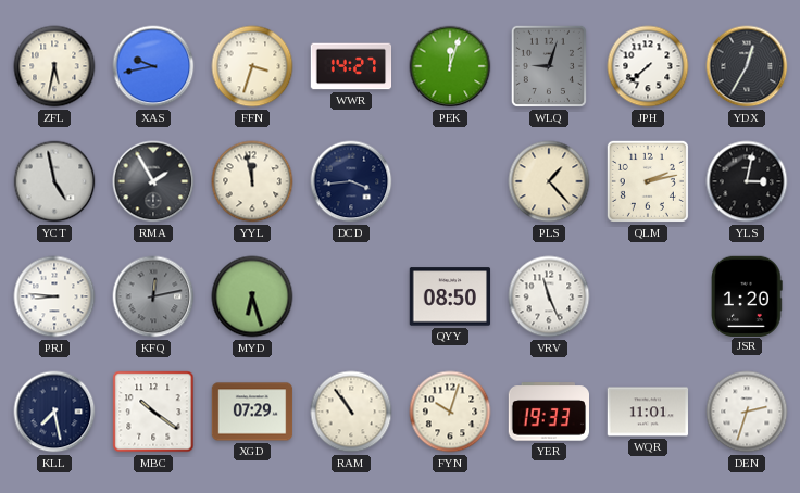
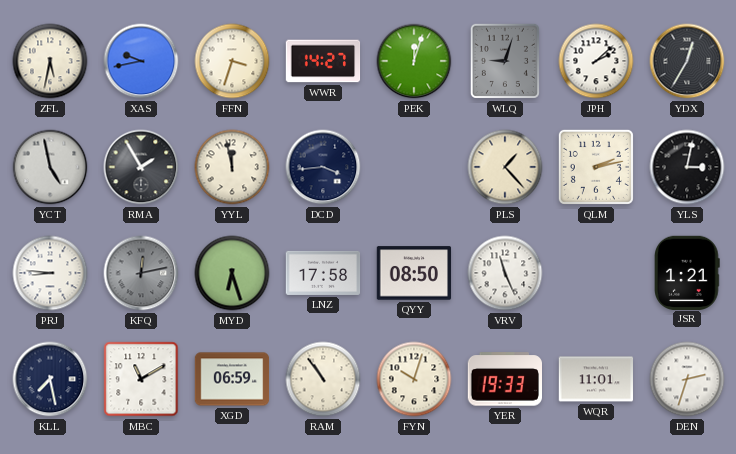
JPH: 7:38 -> 2:08
LNZ: none -> 17:58
JSR: 1:20 -> 1:21
MBC: 10:21 -> 11:10
XGD: 07:29 -> 06:59
